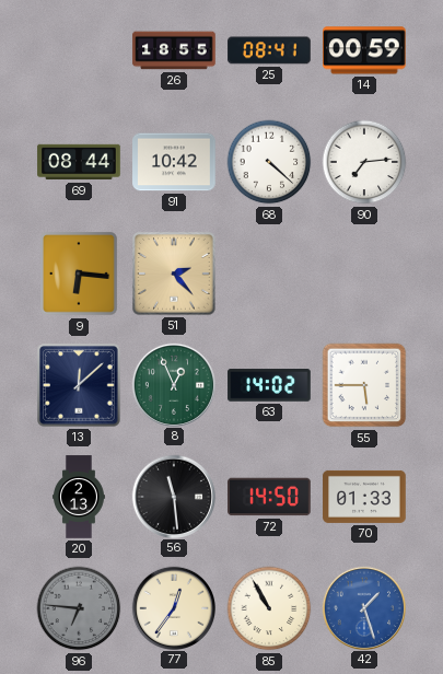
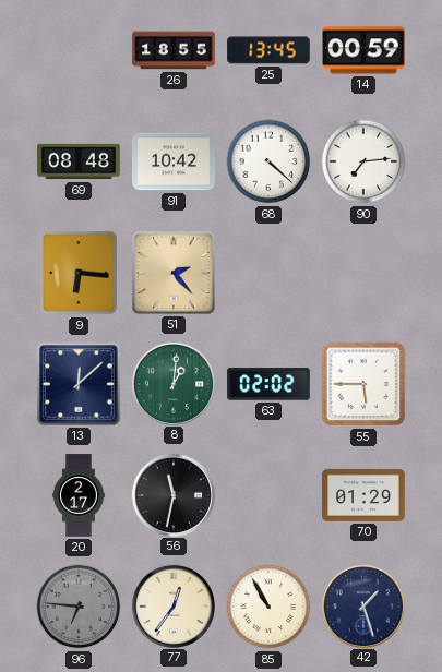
25: 08:41 -> 13:45
69: 08:44 -> 08:48
8: 12:56 -> 1:01
63: 14:02 -> 02:02
20: 2:13 -> 2:17
56: 11:29 -> 11:32
72: 14:50 -> none
70: 01:33 -> 01:29
42 dial: blue -> navy
